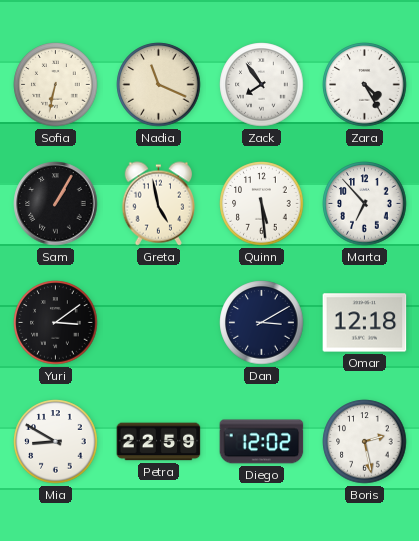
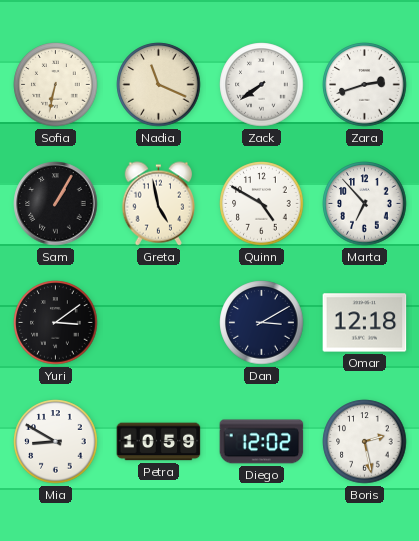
Zack: 7:54 -> 7:39
Zara: 4:25 -> 2:42
Quinn: 5:29 -> 4:50
Petra: 22:59 -> 10:59
